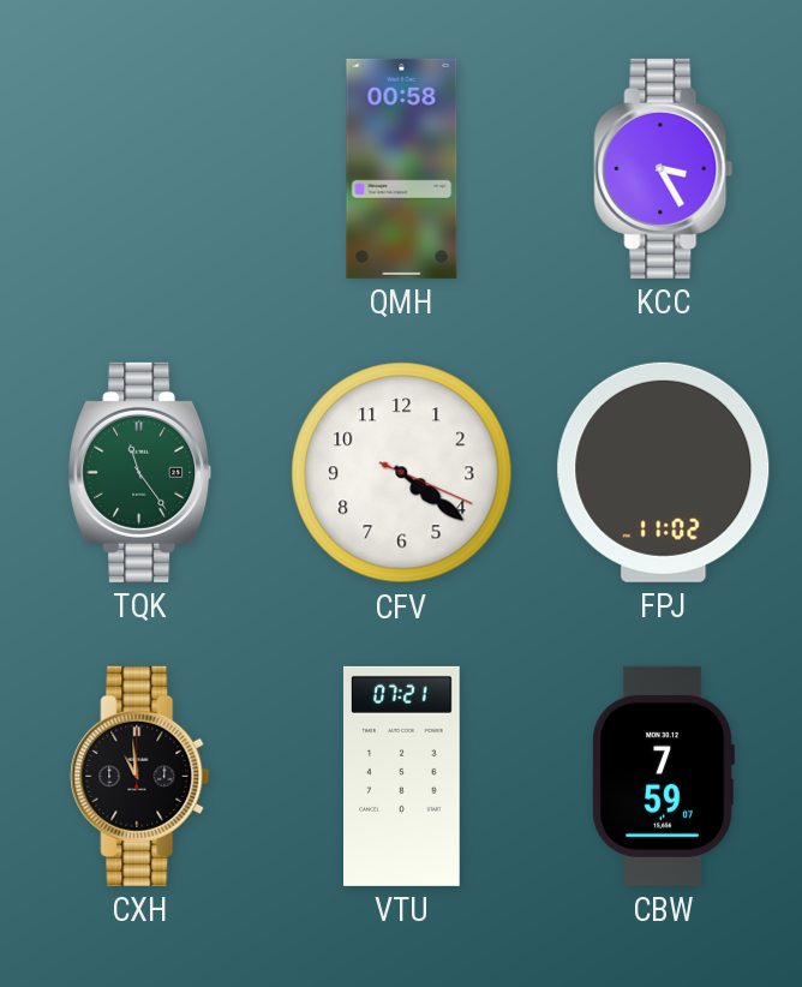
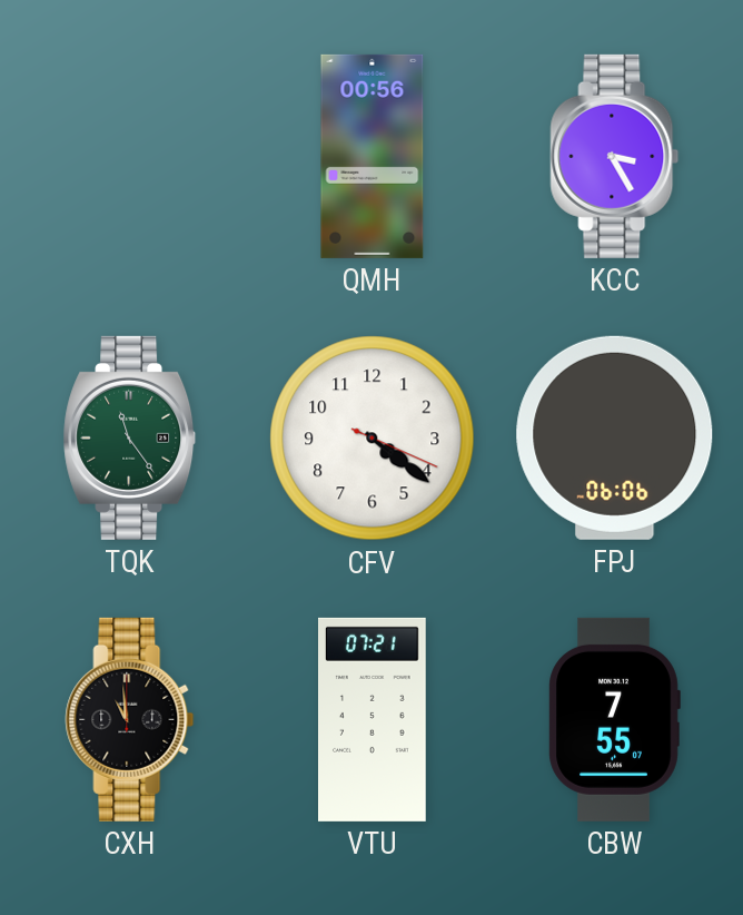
QMH: 00:58 -> 00:56
FPJ: 11:02 -> 06:06
CBW: 7:59 -> 7:55
